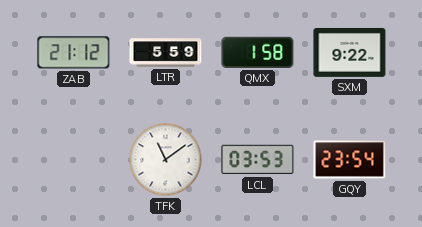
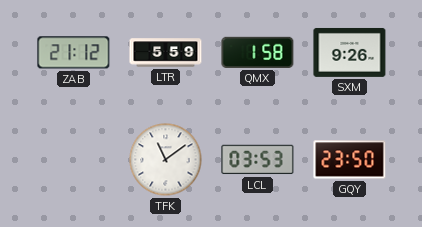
SXM: 9:22 -> 9:26
GQY: 23:54 -> 23:50
